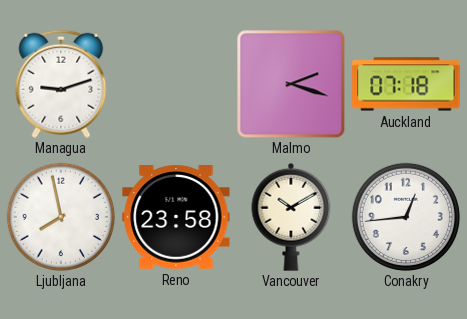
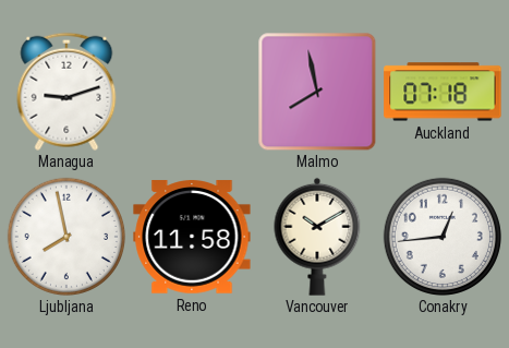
Malmo: 2:18 -> 7:58
Reno: 23:58 -> 11:58
